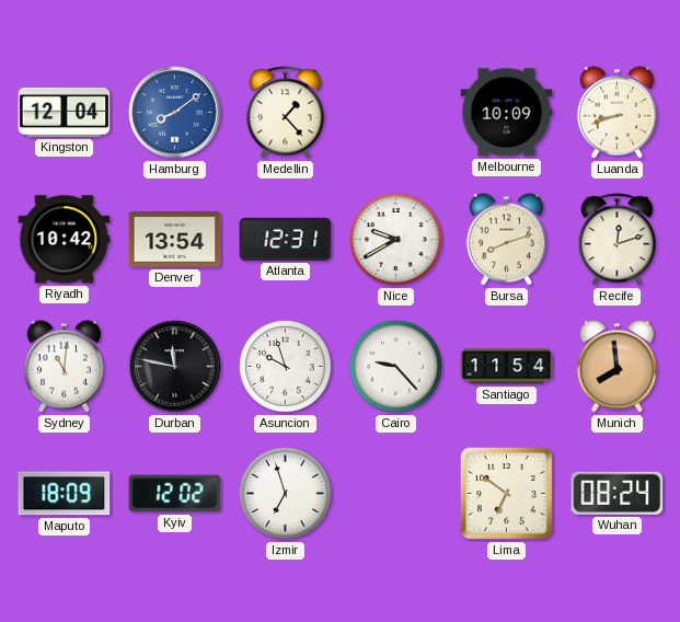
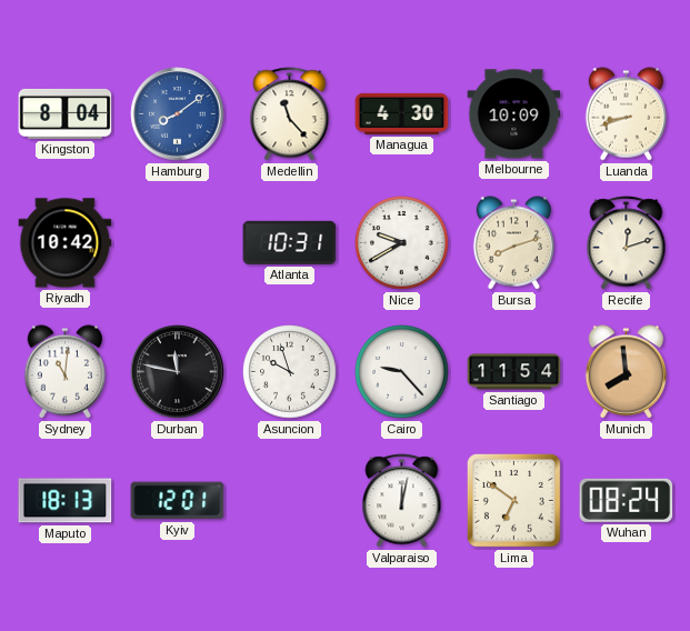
Kingston: 12:04 -> 8:04
Medellin: 1:23 -> 11:23
Managua: none -> 4:30
Denver: 13:54 -> none
Atlanta: 12:31 -> 10:31
Maputo: 18:09 -> 18:13
Kyiv: 12:02 -> 12:01
Izmir: 6:57 -> none
Valparaiso: none -> 12:02
